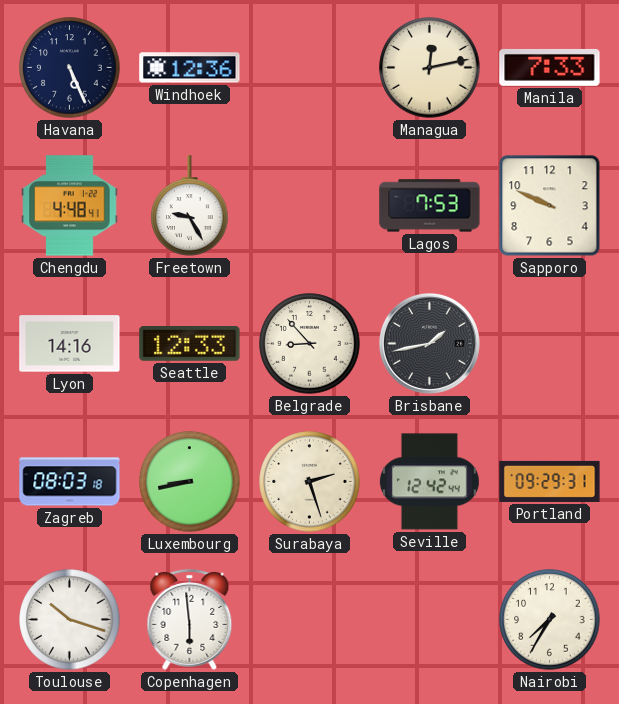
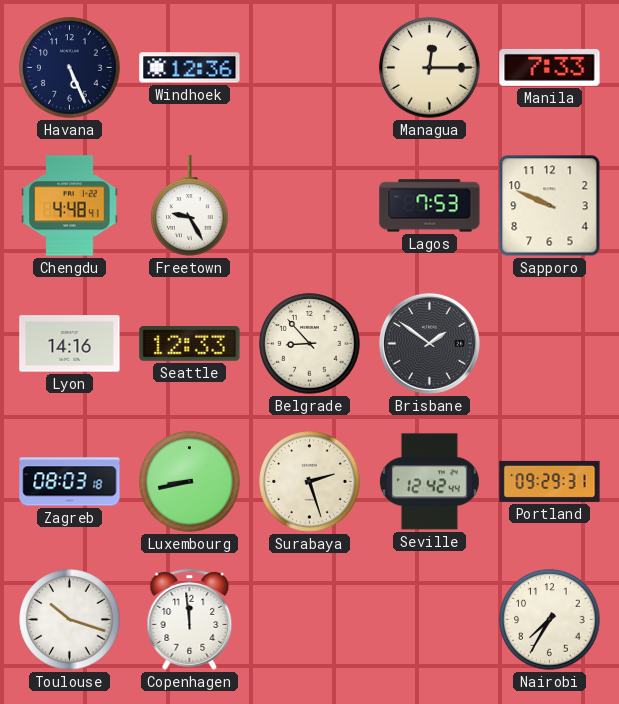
Managua: 12:13 -> 12:15
Brisbane: 1:43 -> 1:51
Copenhagen: 5:59 -> 11:59
